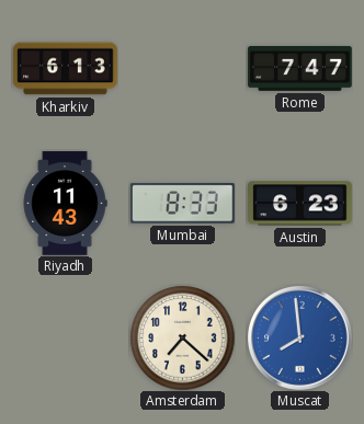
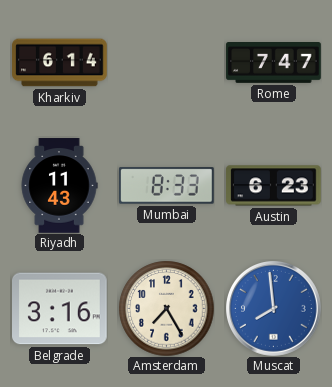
Kharkiv: 6:13 -> 6:14
Belgrade: none -> 3:16
Amsterdam: 7:22 -> 7:25
